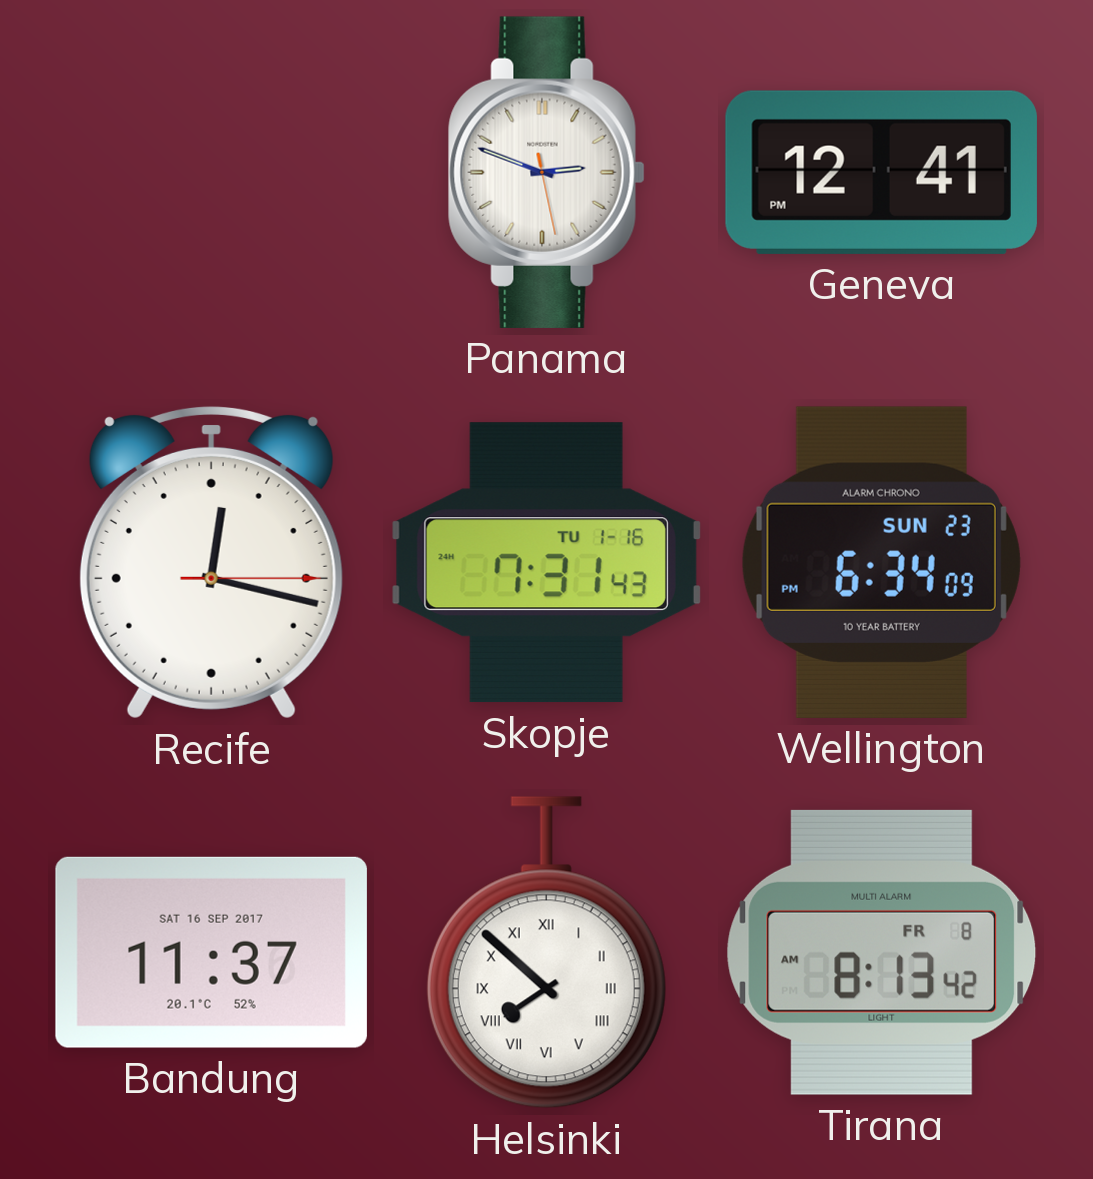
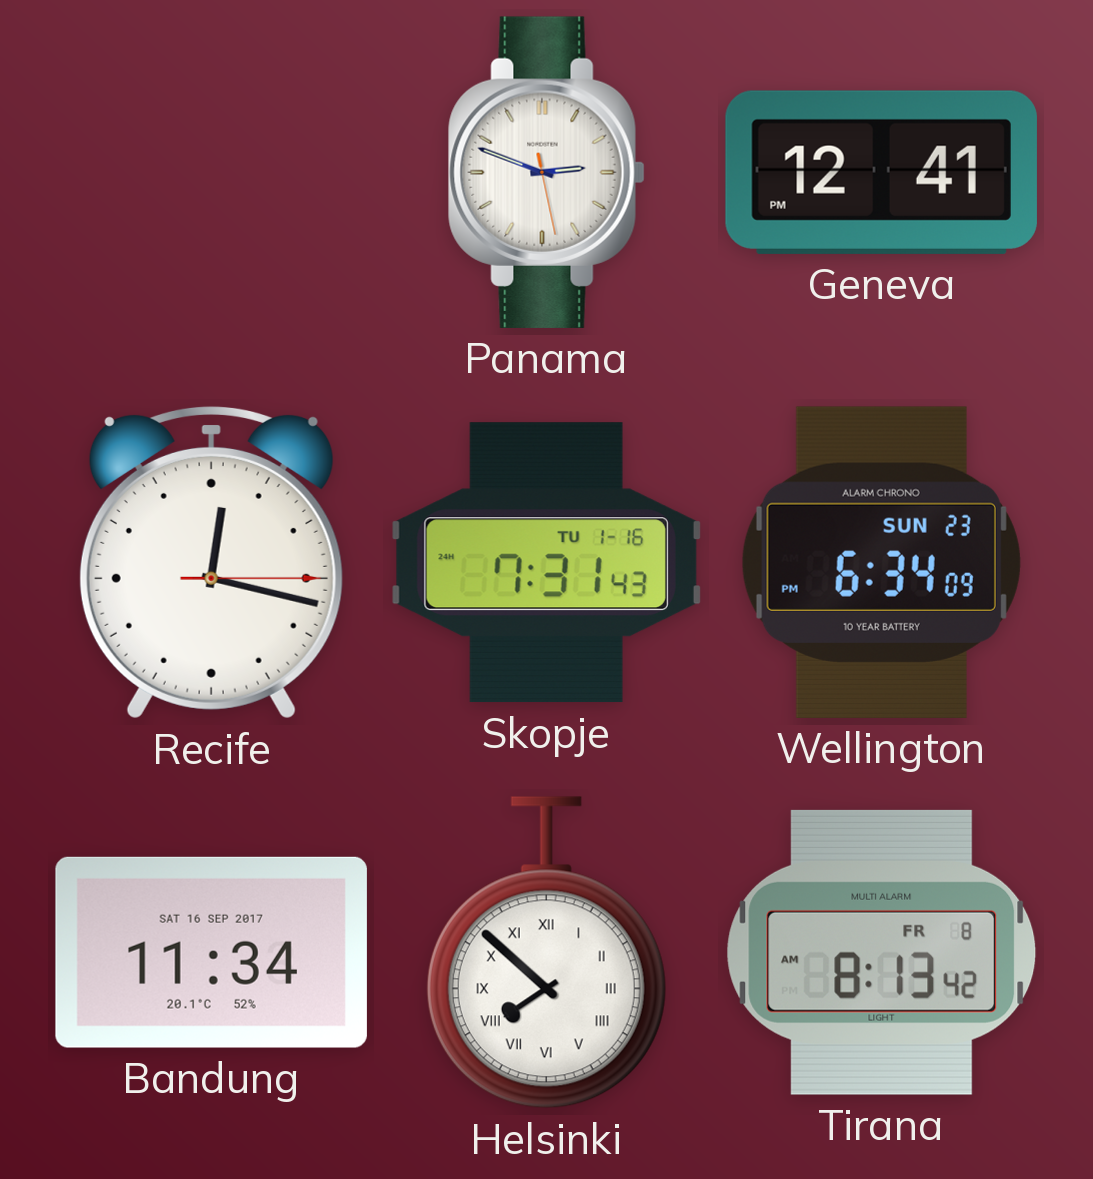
Bandung: 11:37 -> 11:34
